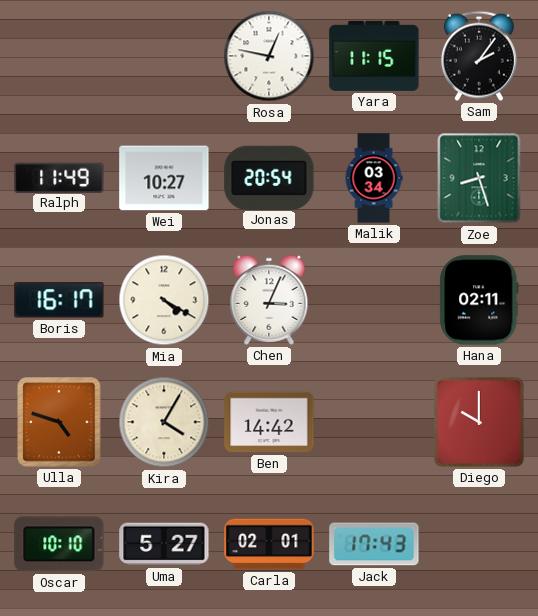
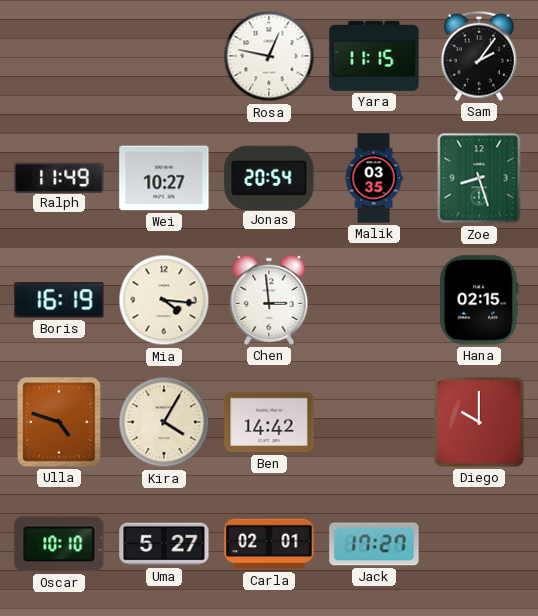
Malik: 03:34 -> 03:35
Boris: 16:17 -> 16:19
Mia: 4:20 -> 4:16
Chen: 3:04 -> 2:59
Hana: 02:11 -> 02:15
Jack: 17:43 -> 17:27
